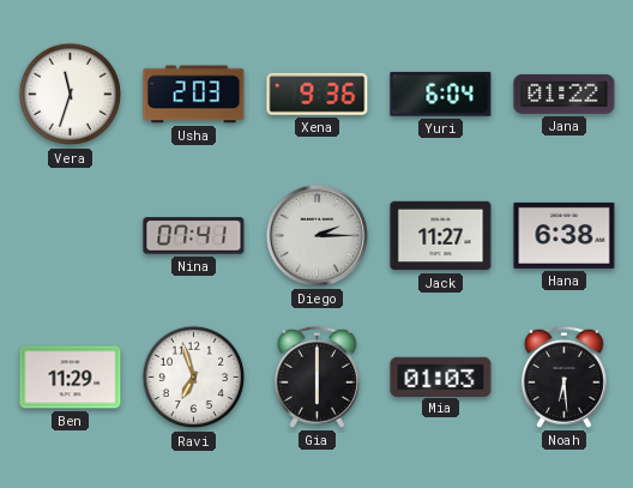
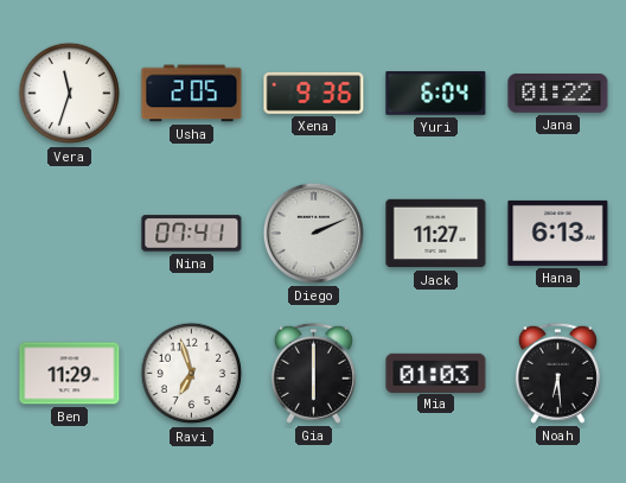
Usha: 2:03 -> 2:05
Diego: 2:15 -> 2:11
Hana: 6:38 -> 6:13
